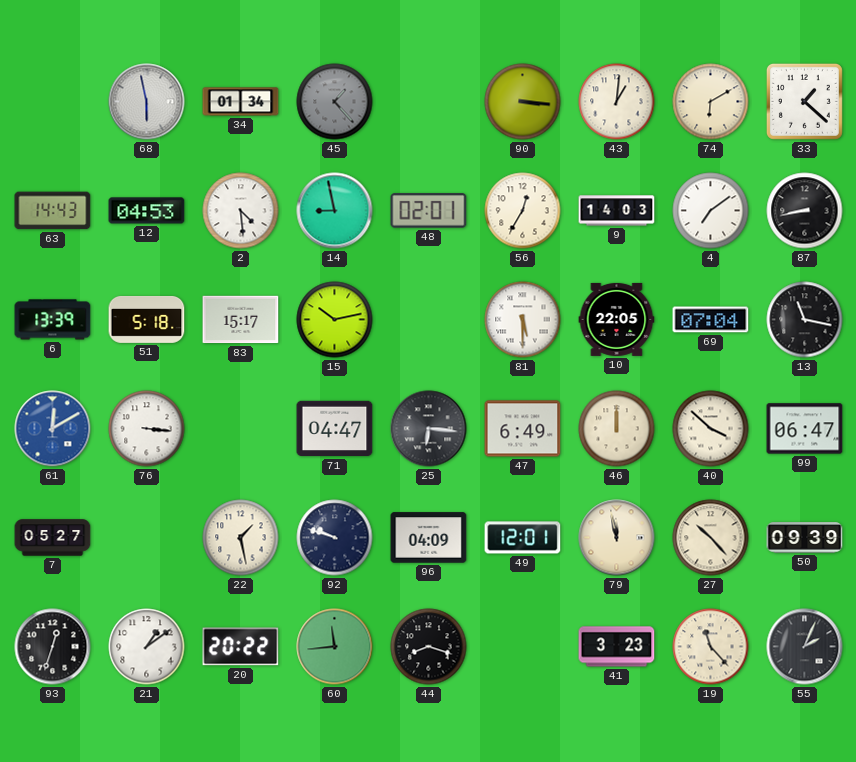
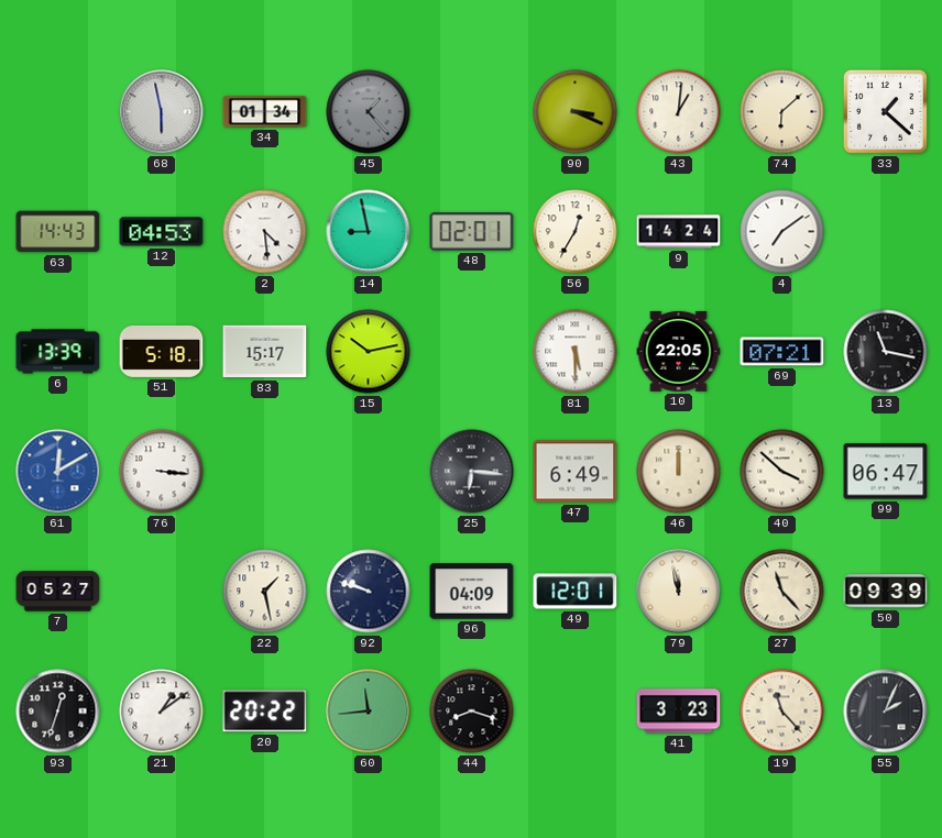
90: 3:16 -> 3:19
74: 6:10 -> 6:08
9: 14:03 -> 14:24
87: 8:43 -> none
69: 07:04 -> 07:21
71: 04:47 -> none
27: 10:23 -> 11:23
